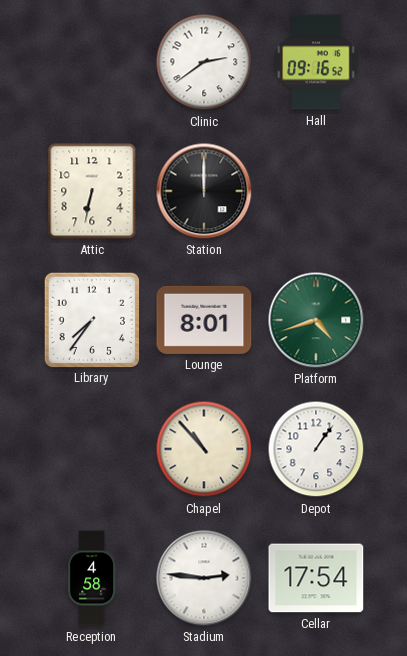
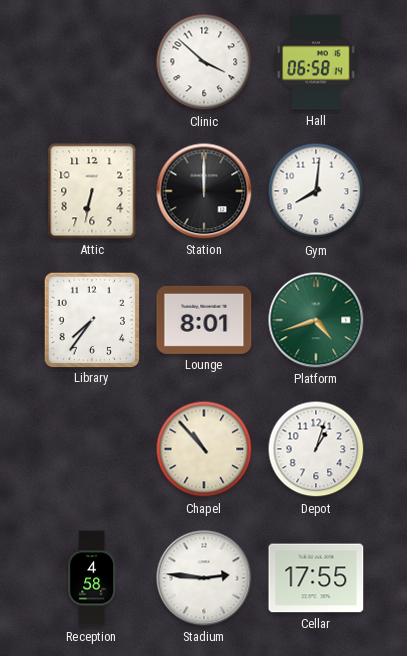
Clinic: 2:39 -> 3:52
Hall: 09:16 -> 06:58
Gym: none -> 8:01
Depot: 1:06 -> 1:03
Cellar: 17:54 -> 17:55
